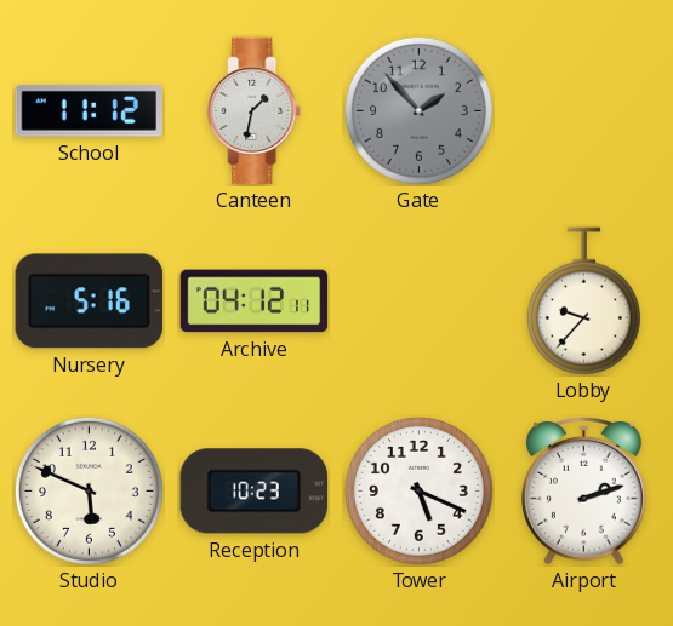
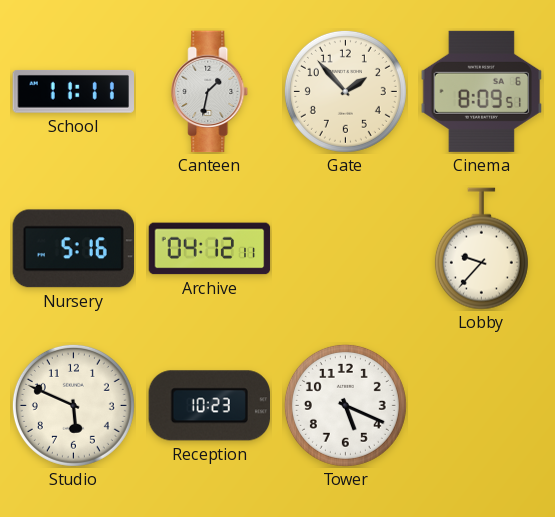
School: 11:12 -> 11:11
Gate dial: grey -> cream
Cinema: none -> 8:09
Airport: 2:12 -> none
